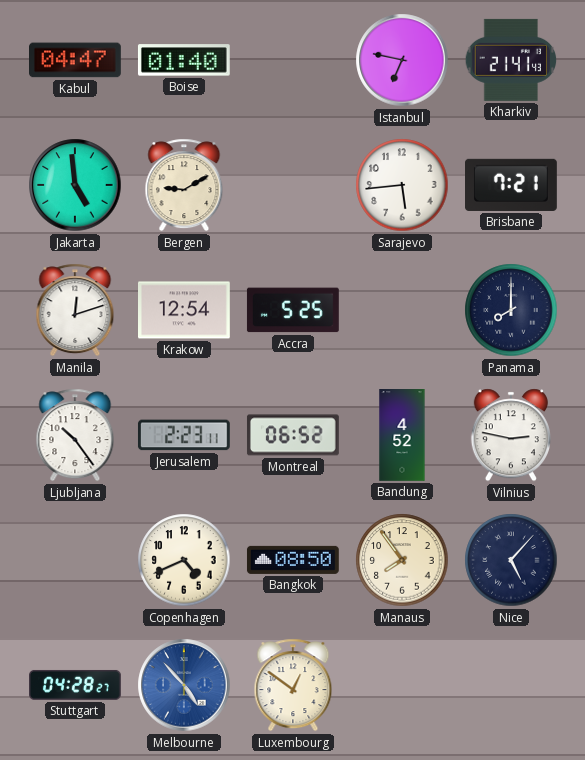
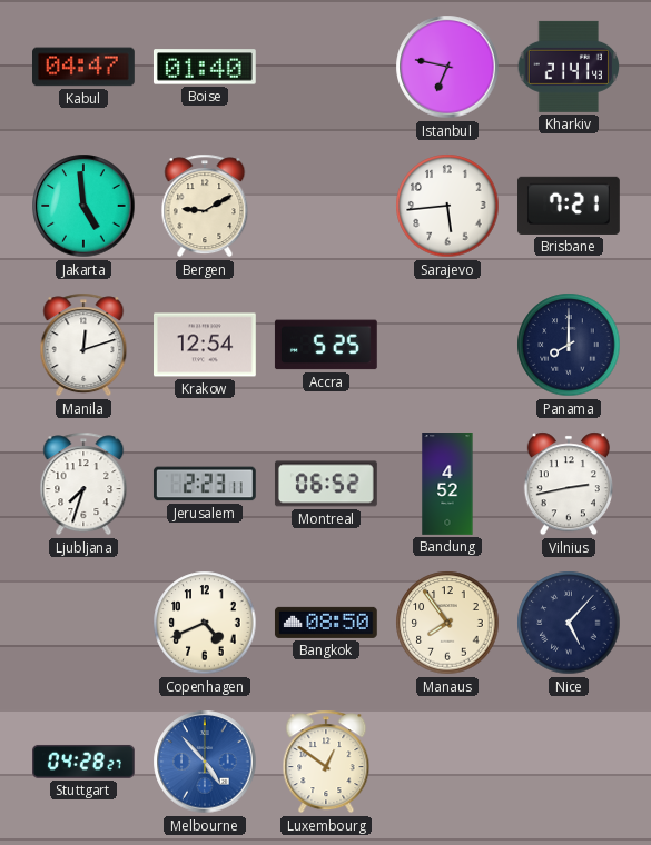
Ljubljana: 10:24 -> 7:33
Vilnius: 2:47 -> 2:43
